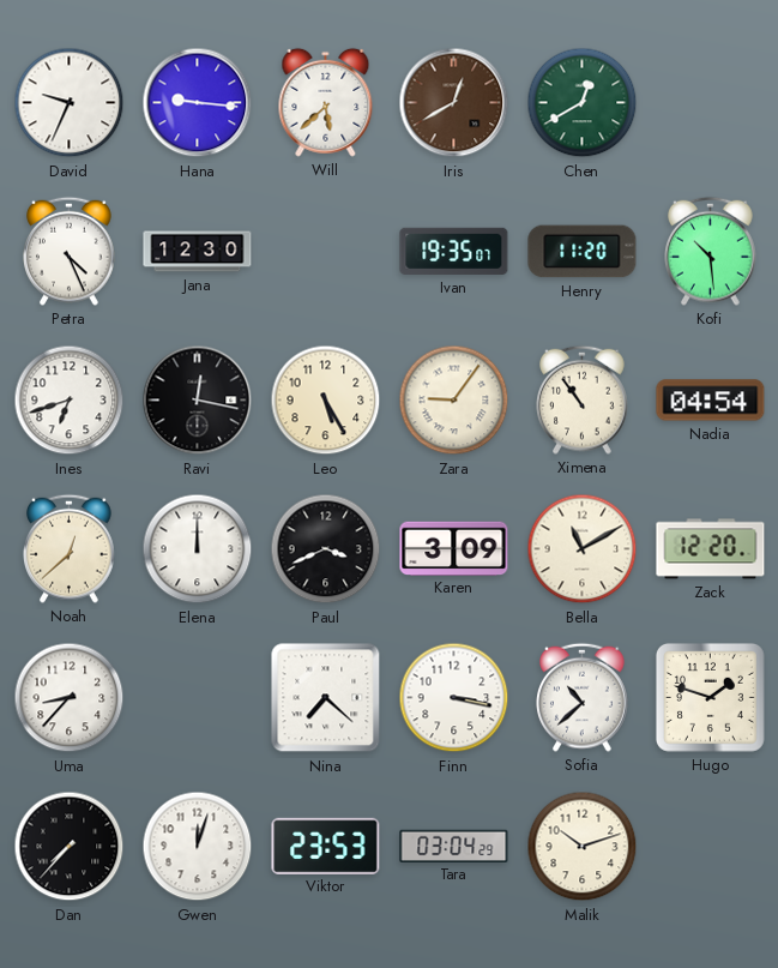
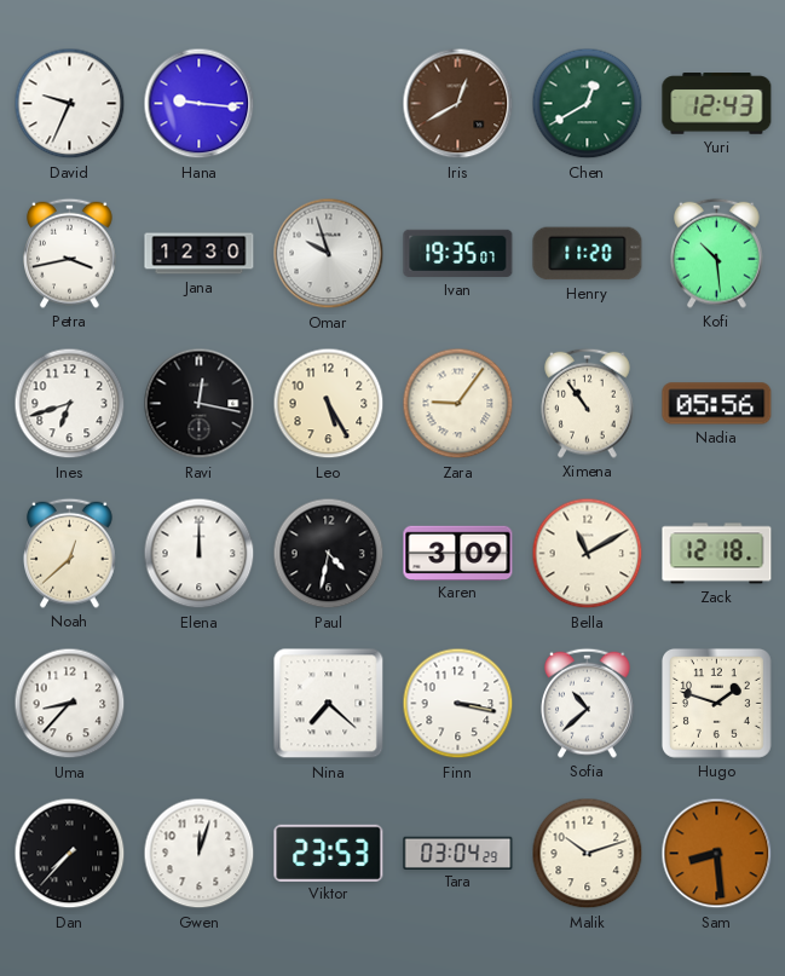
Will: 5:38 -> none
Yuri: none -> 12:43
Petra: 4:26 -> 3:43
Omar: none -> 9:57
Nadia: 04:54 -> 05:56
Paul: 3:41 -> 4:32
Zack: 12:20 -> 12:18
Sam: none -> 8:29
